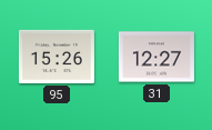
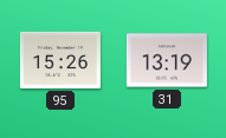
31: 12:27 -> 13:19
